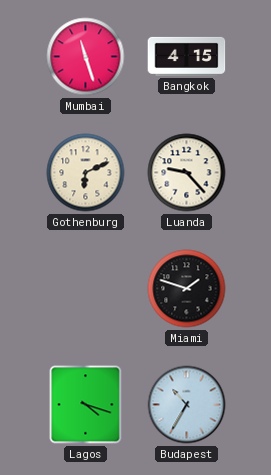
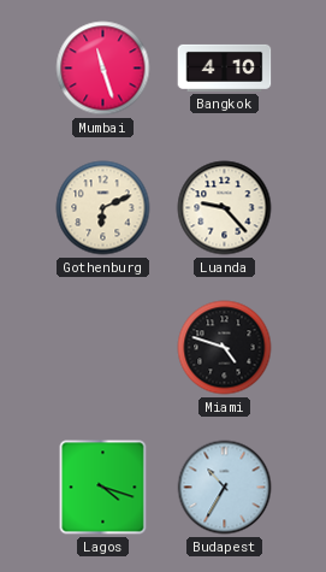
Bangkok: 4:15 -> 4:10
Miami: 1:48 -> 4:48
